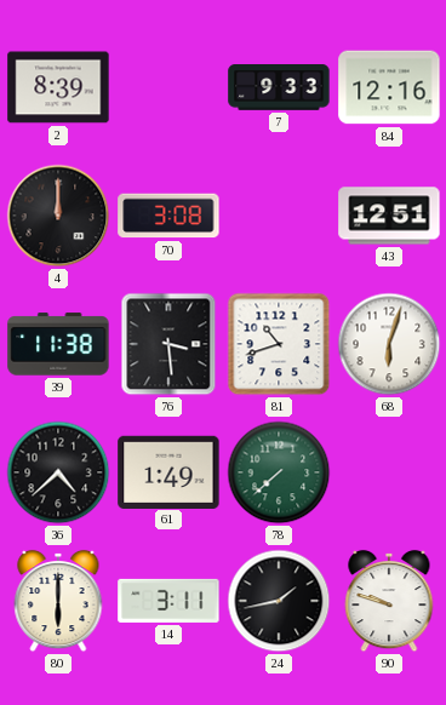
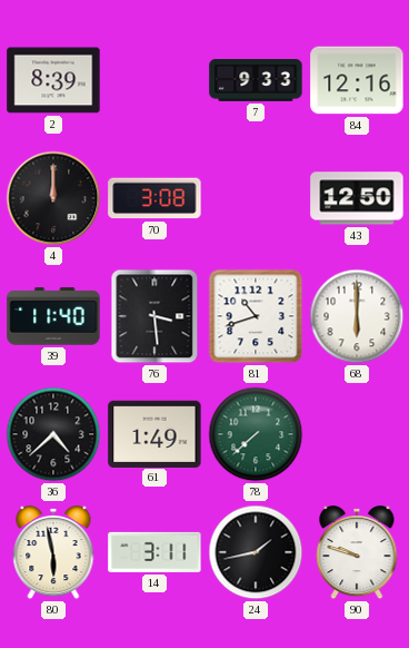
43: 12:51 -> 12:50
39: 11:38 -> 11:40
68: 6:03 -> 6:00
80: 6:00 -> 5:58
